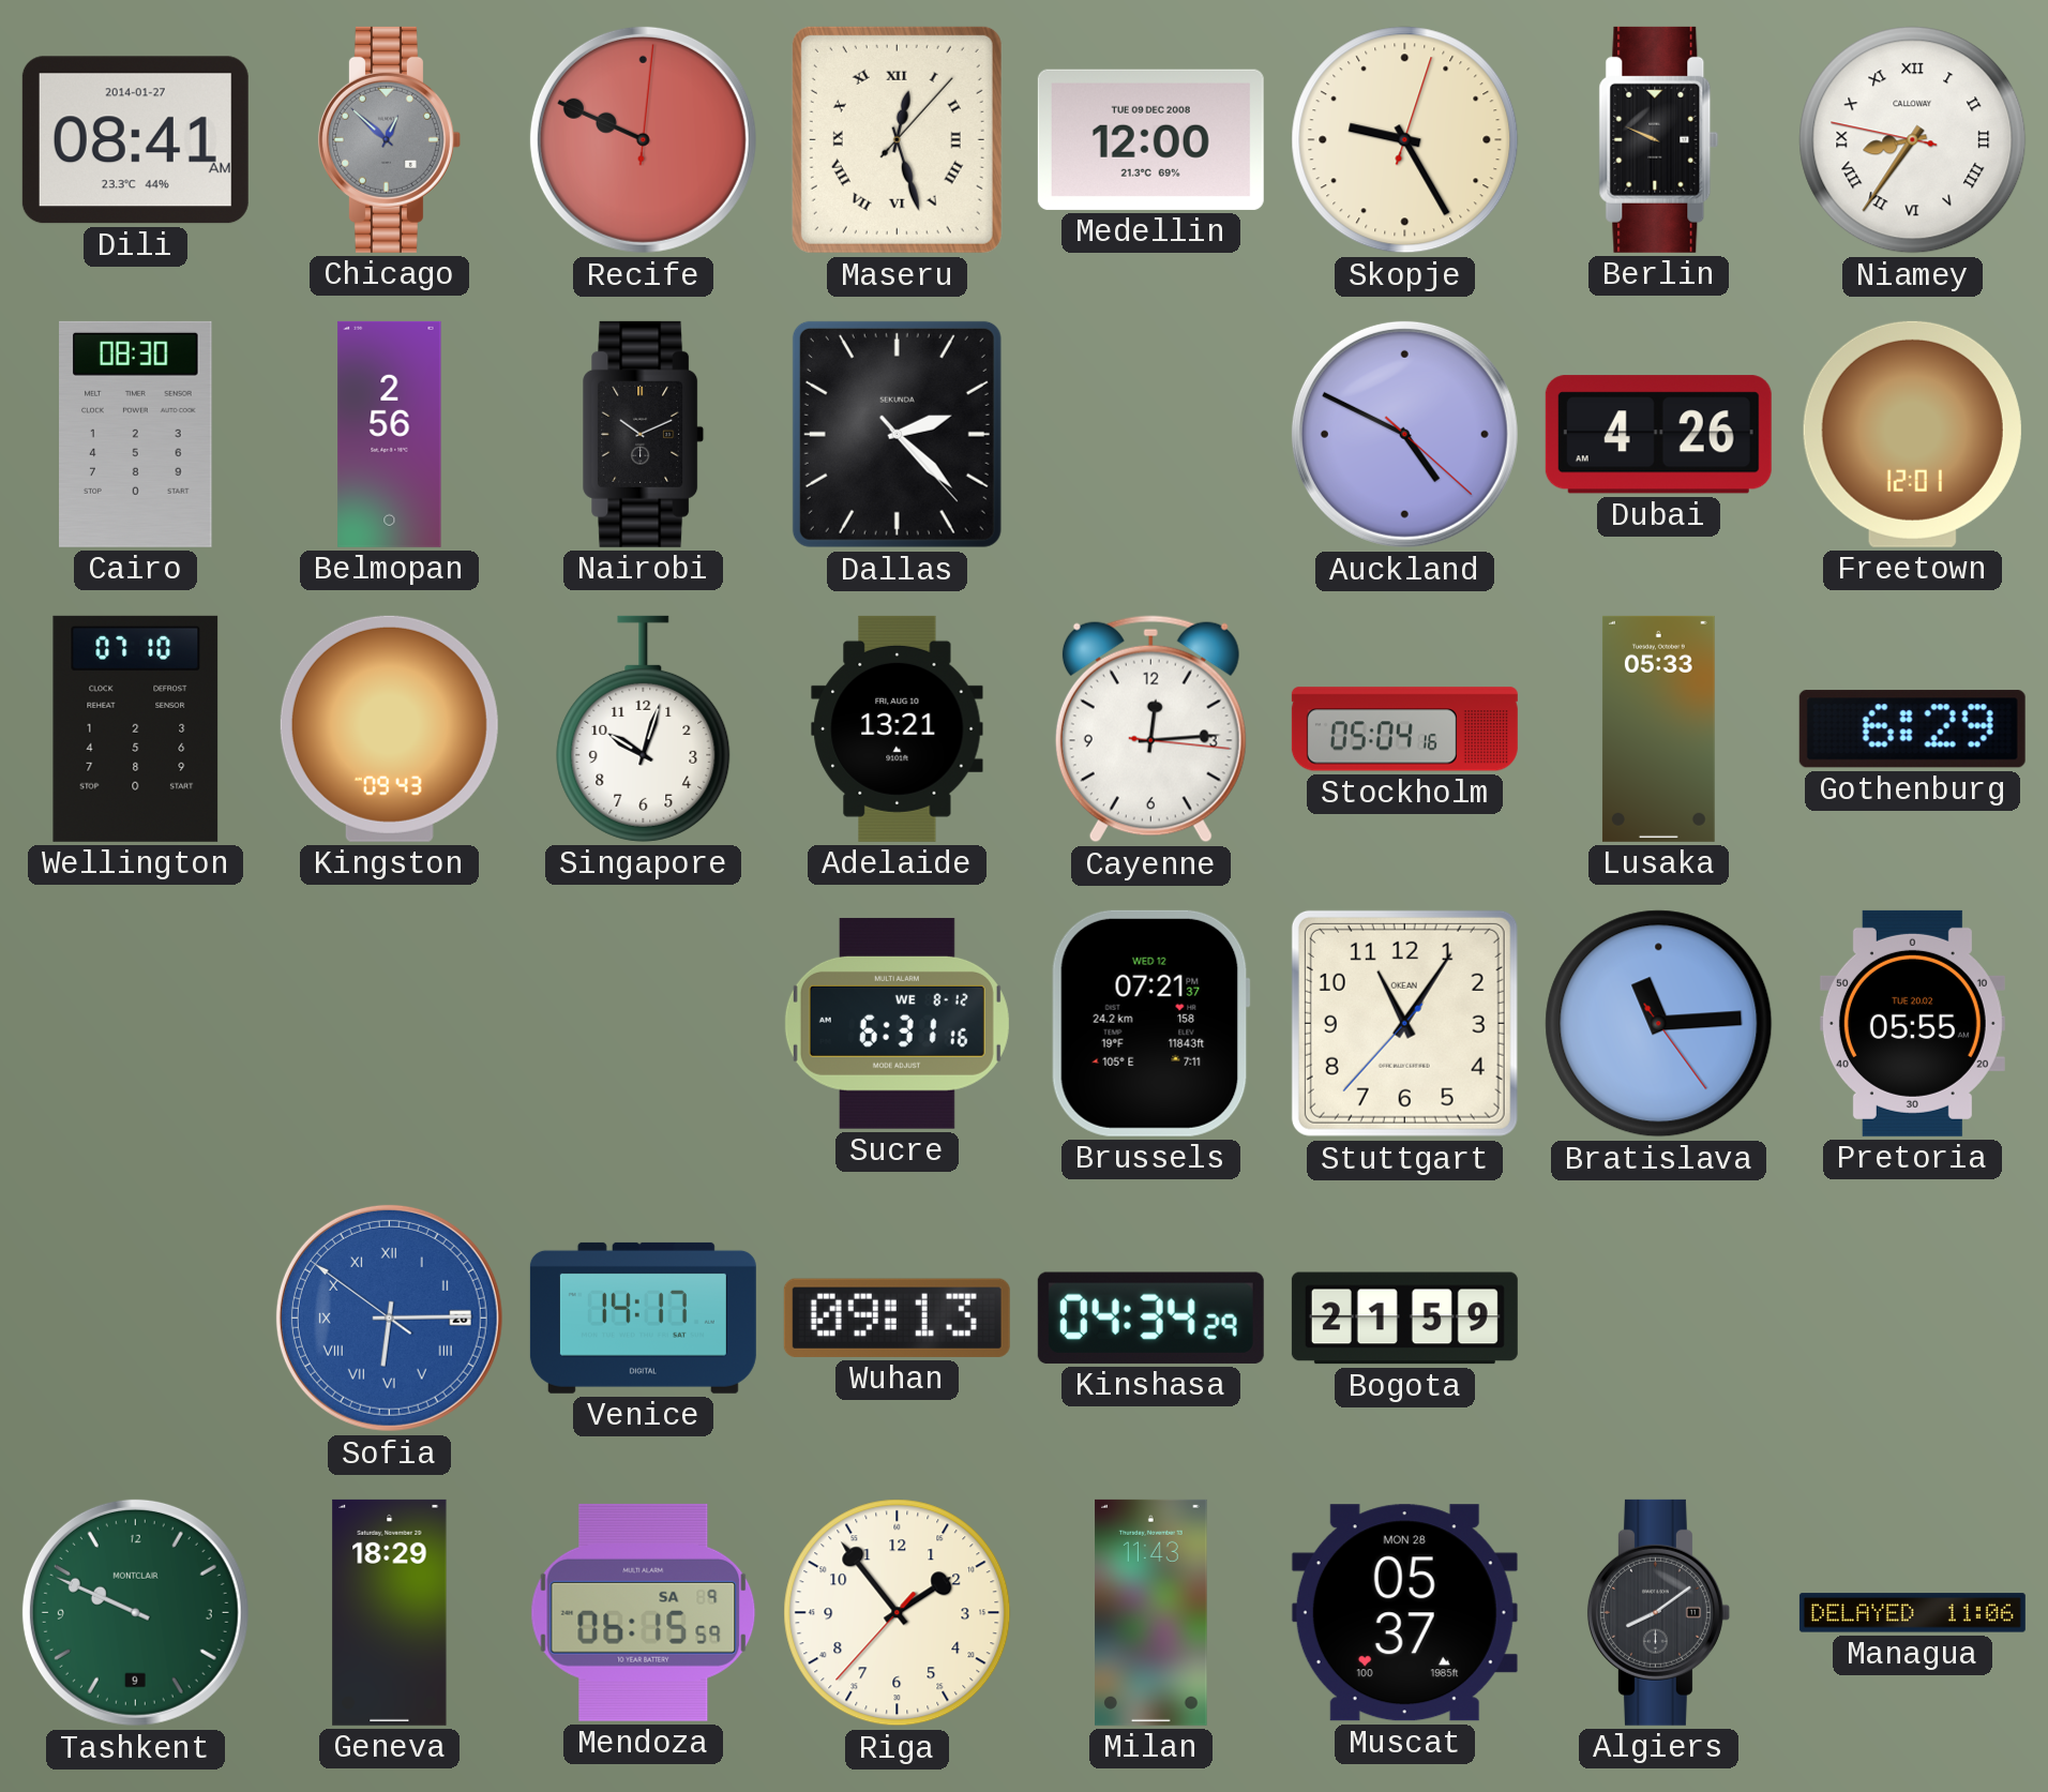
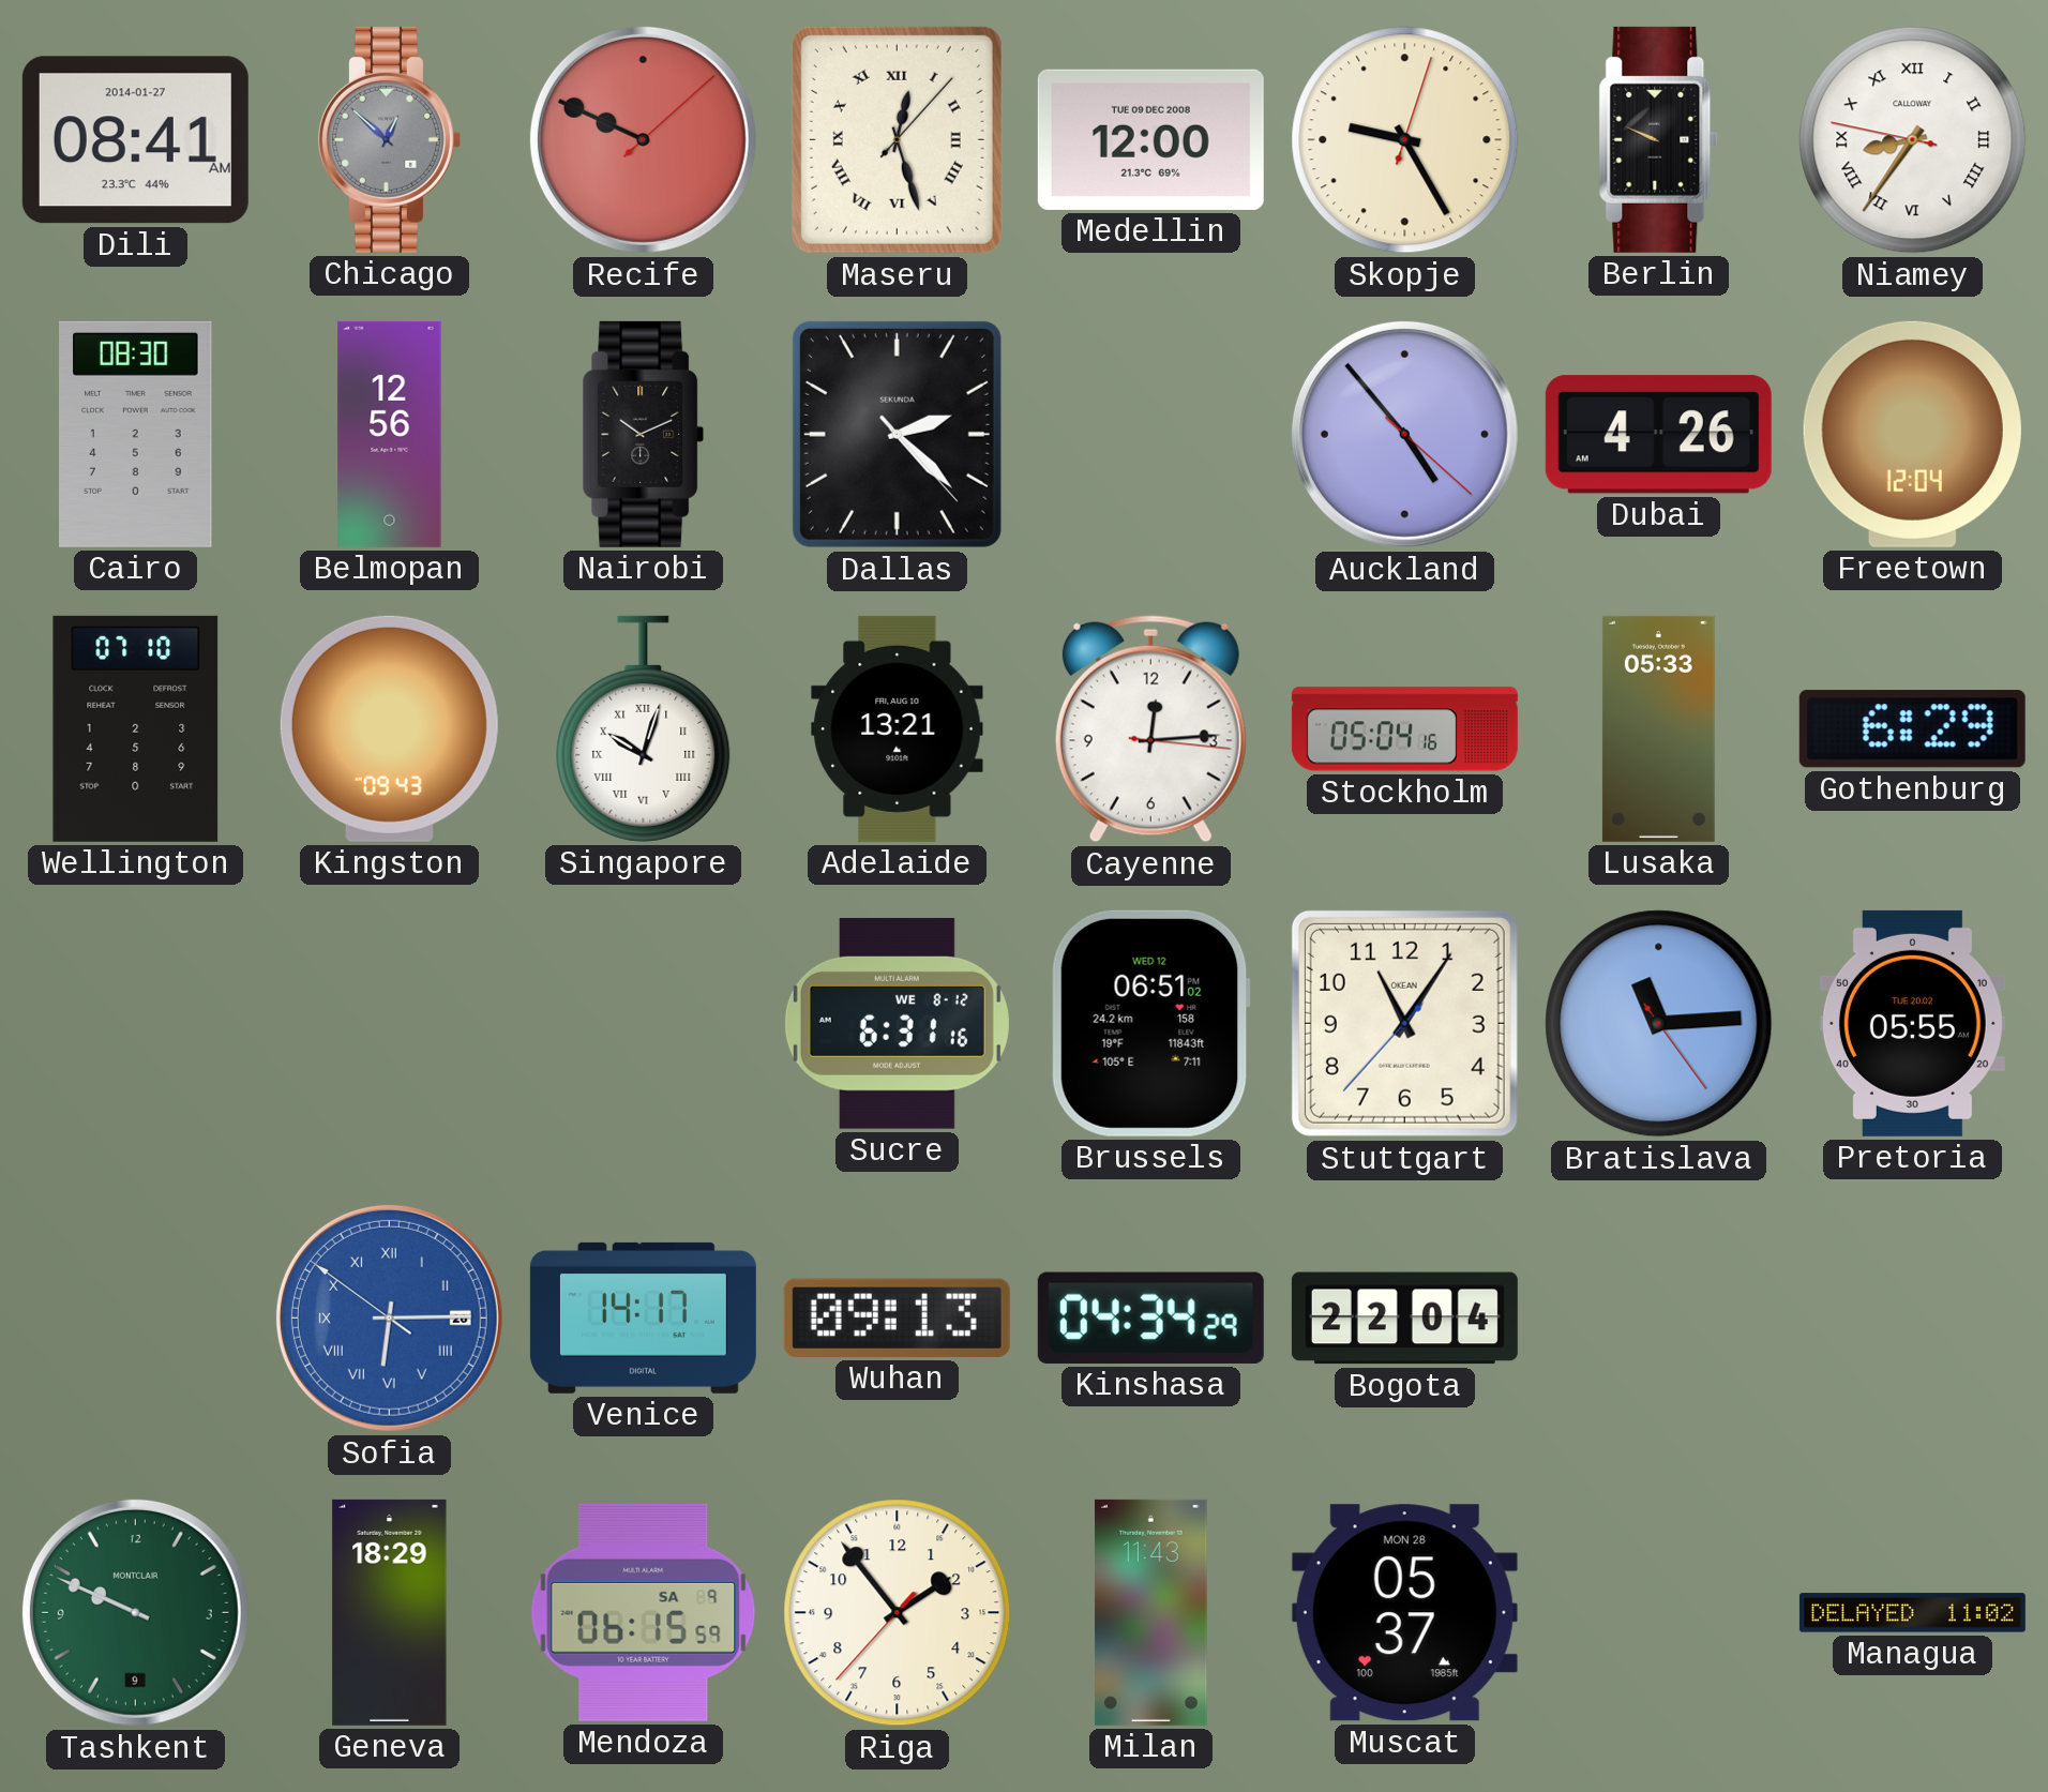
Recife: 9:49:01 -> 9:49:08
Belmopan: 2:56 -> 12:56
Auckland: 4:49 -> 4:53
Freetown: 12:01 -> 12:04
Singapore numerals: Arabic -> Roman
Brussels: 07:21 -> 06:51
Bogota: 21:59 -> 22:04
Algiers: 8:09 -> none
Managua: 11:06 -> 11:02
